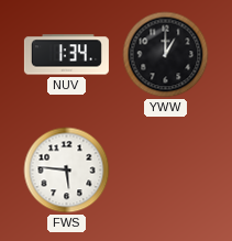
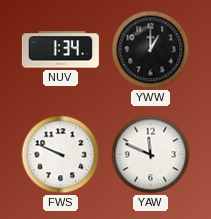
FWS: 5:46 -> 9:49
YAW: none -> 11:49
